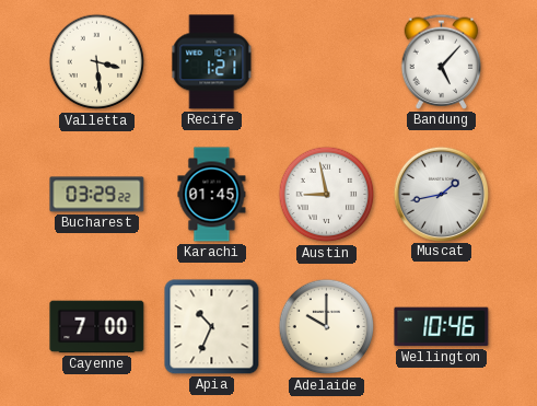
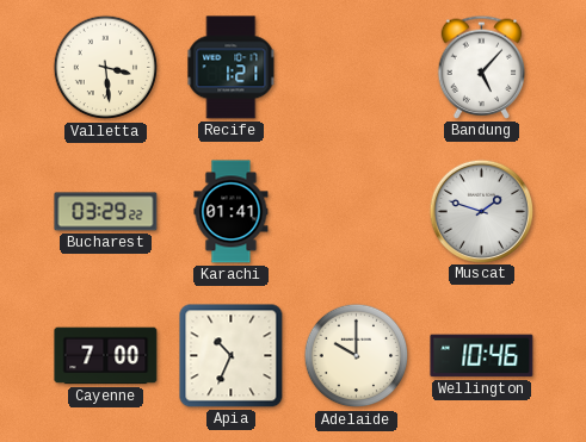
Karachi: 01:45 -> 01:41
Austin: 8:58 -> none
Muscat: 1:43 -> 1:48
